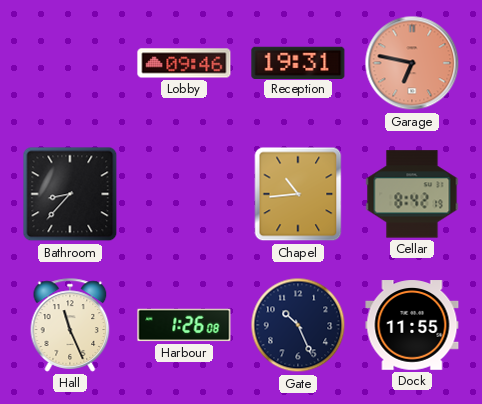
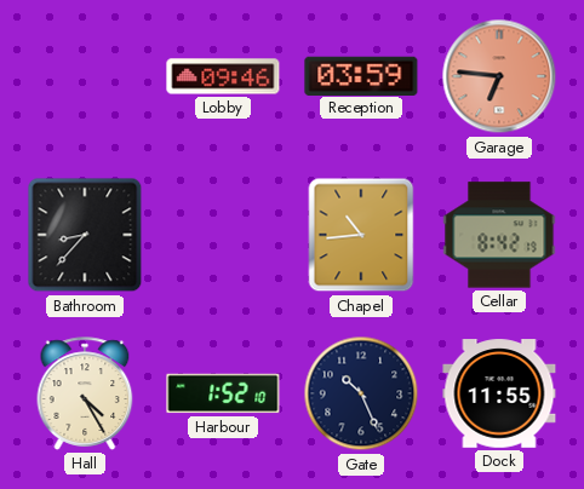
Reception: 19:31 -> 03:59
Garage: 6:47 -> 6:46
Hall: 11:26 -> 4:25
Harbour: 1:26 -> 1:52
